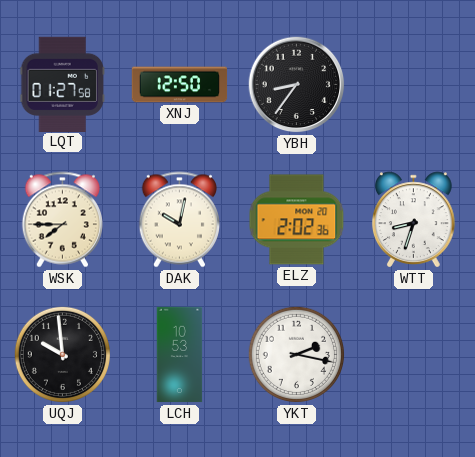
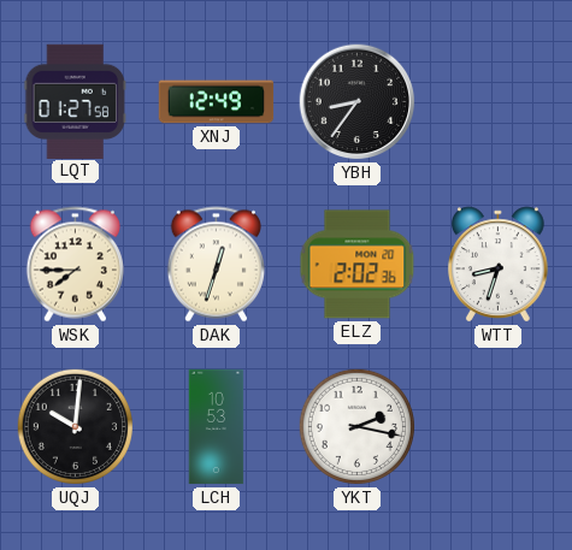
XNJ: 12:50 -> 12:49
DAK: 10:02 -> 12:33
UQJ: 9:59 -> 10:01
